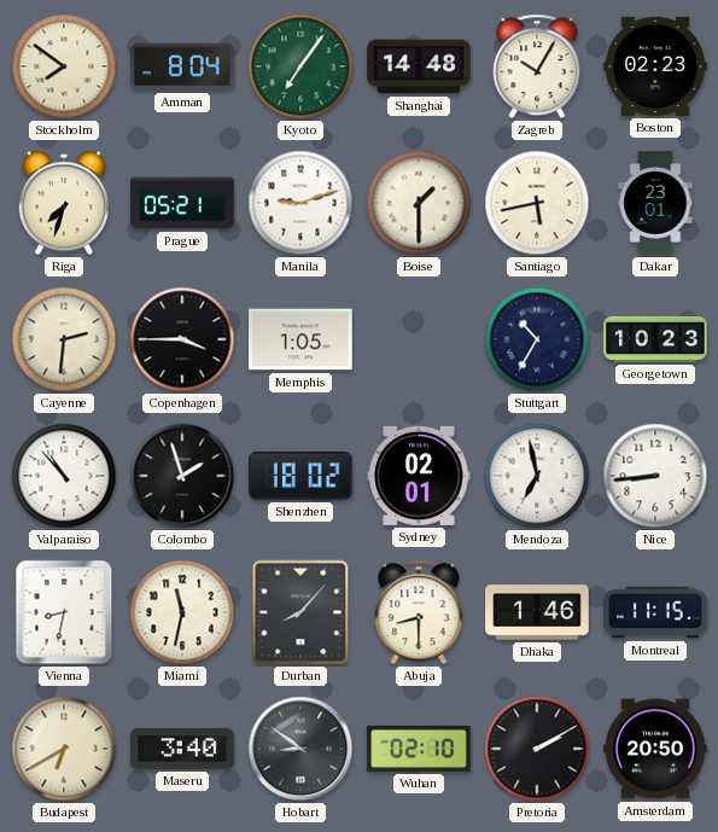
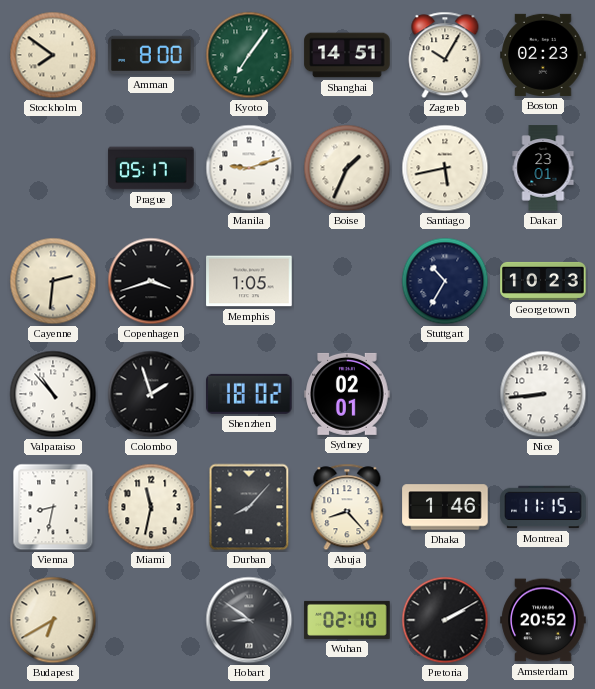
Amman: 8:04 -> 8:00
Shanghai: 14:48 -> 14:51
Riga: 7:33 -> none
Prague: 05:21 -> 05:17
Boise: 1:30 -> 1:34
Copenhagen: 3:45 -> 3:42
Mendoza: 6:58 -> none
Abuja: 8:30 -> 8:23
Maseru: 3:40 -> none
Amsterdam: 20:50 -> 20:52
